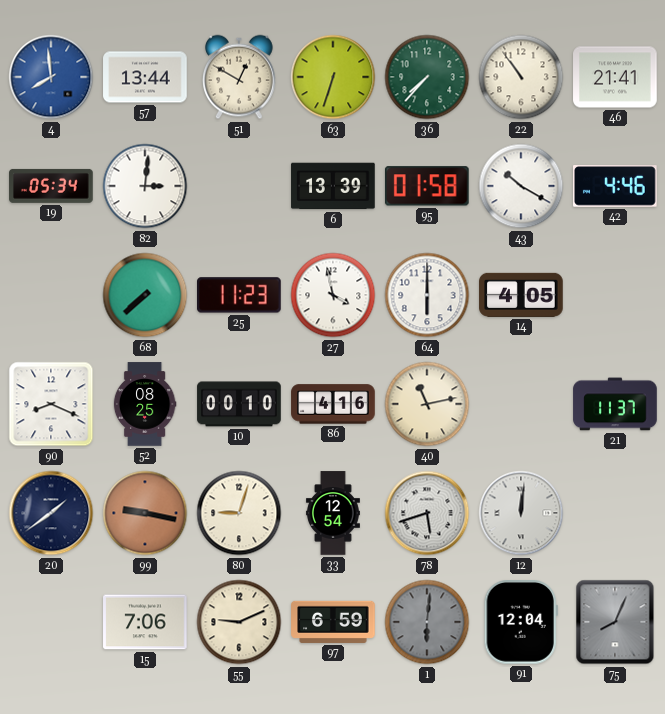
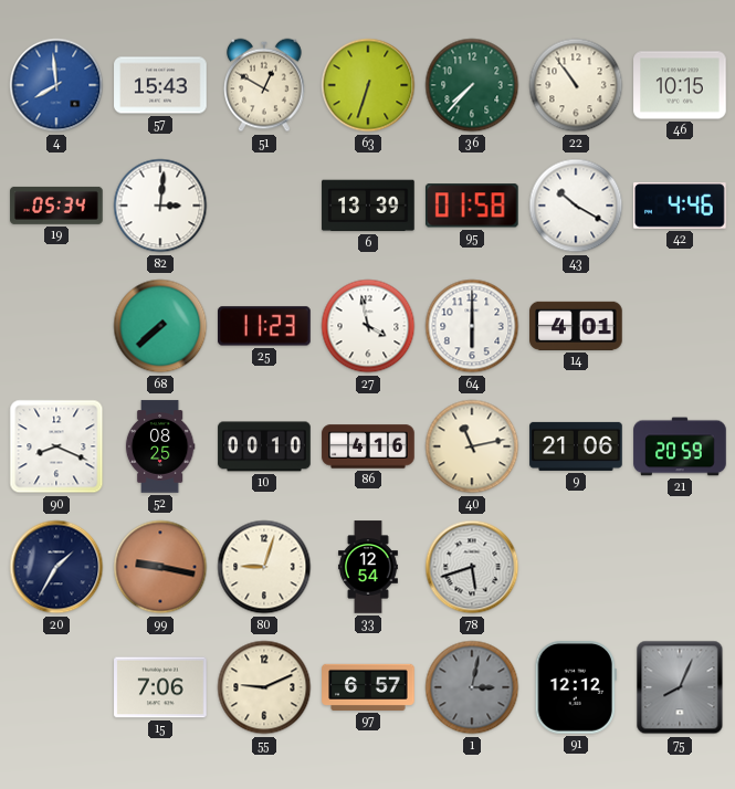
57: 13:44 -> 15:43
46: 21:41 -> 10:15
14: 4:05 -> 4:01
9: none -> 21:06
21: 11:37 -> 20:59
20: 1:39 -> 1:35
12: 12:01 -> none
97: 6:59 -> 6:57
1: 6:01 -> 3:02
91: 12:04 -> 12:12
